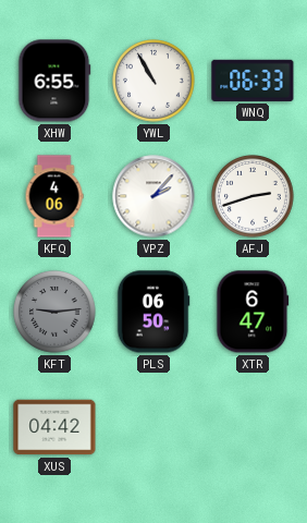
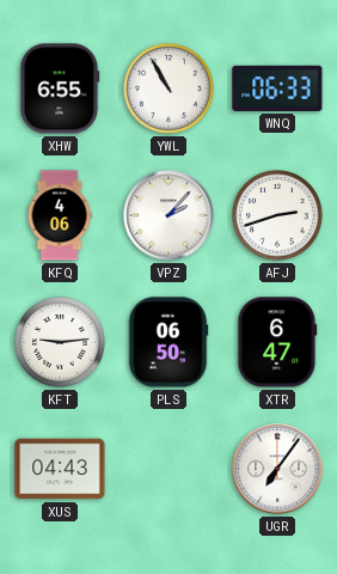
KFT dial: grey -> white
XUS: 04:42 -> 04:43
UGR: none -> 7:06
